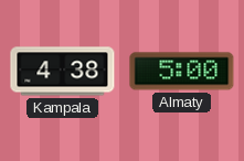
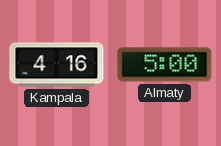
Kampala: 4:38 -> 4:16
